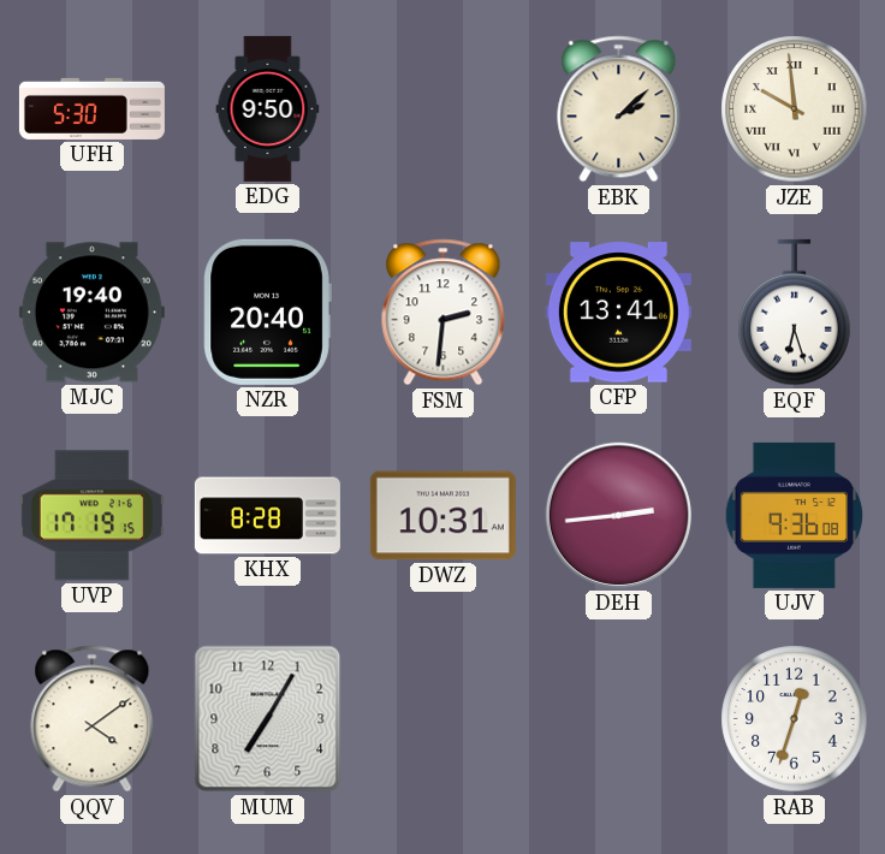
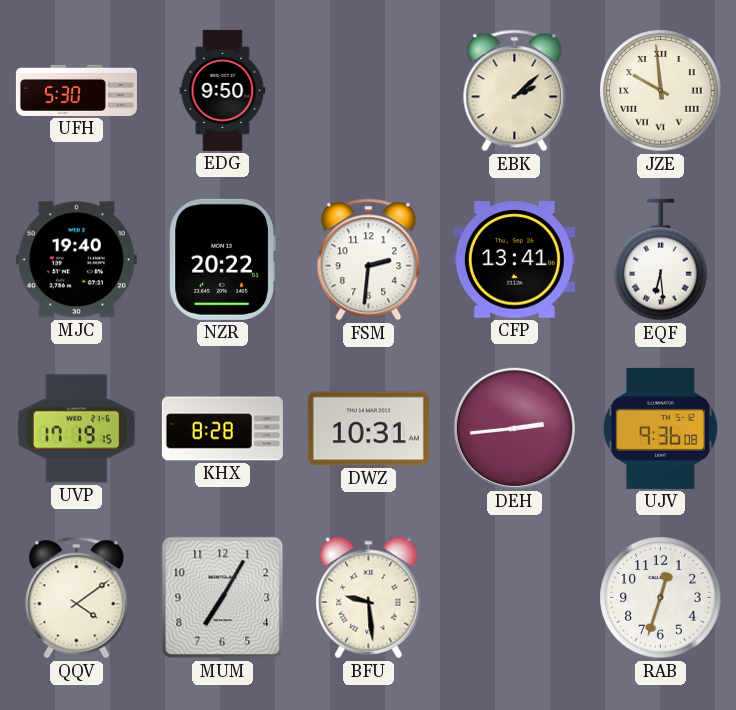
NZR: 20:40 -> 20:22
EQF: 6:27 -> 6:29
BFU: none -> 9:29
